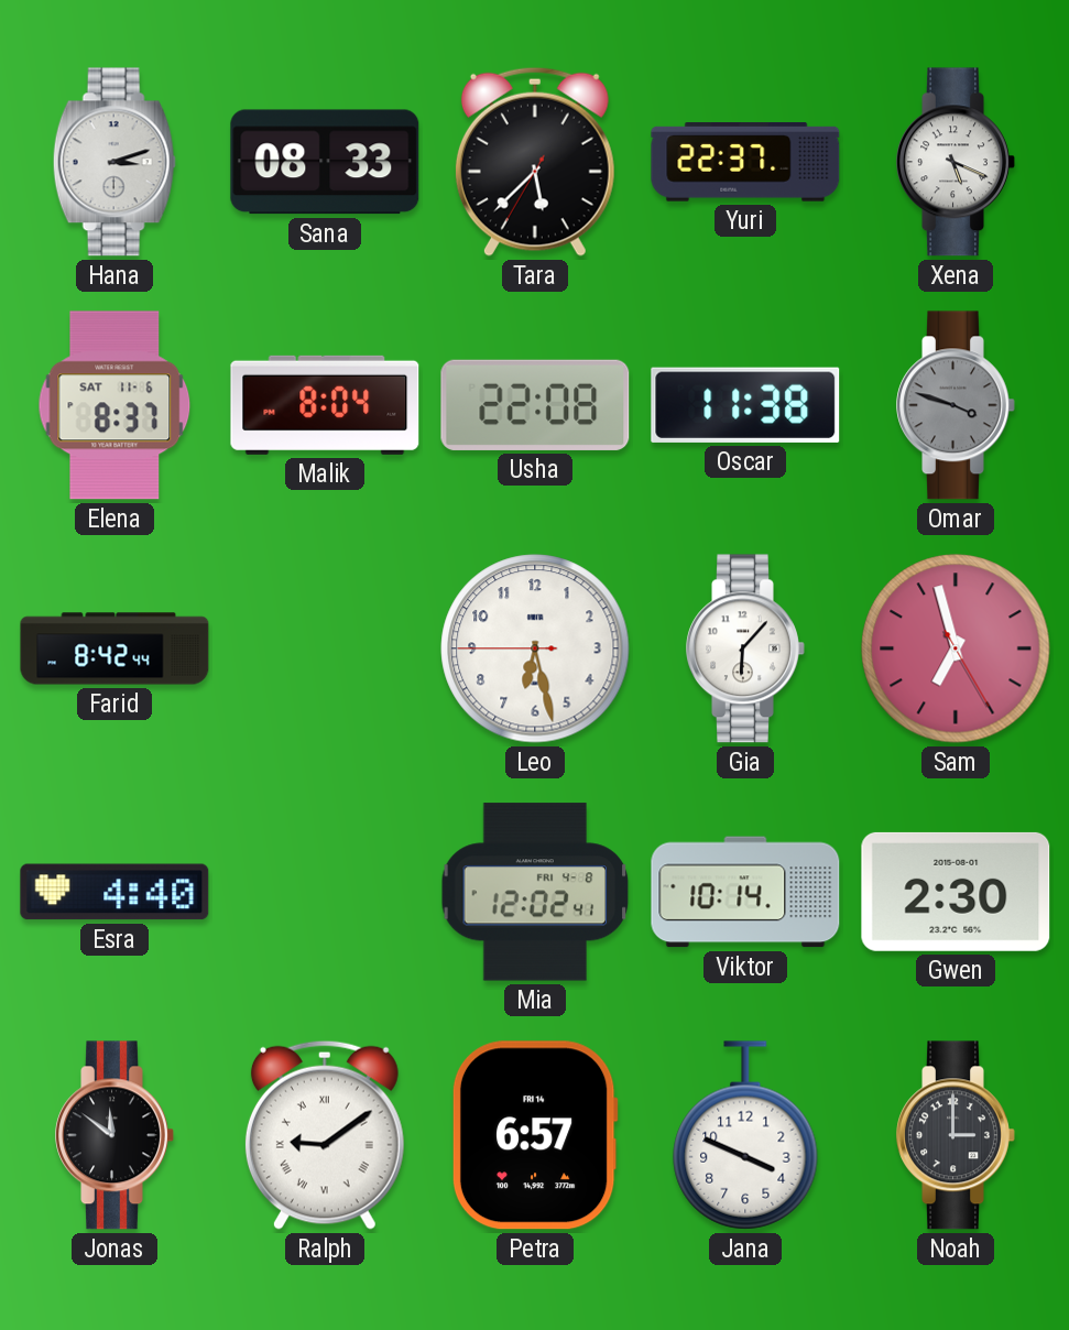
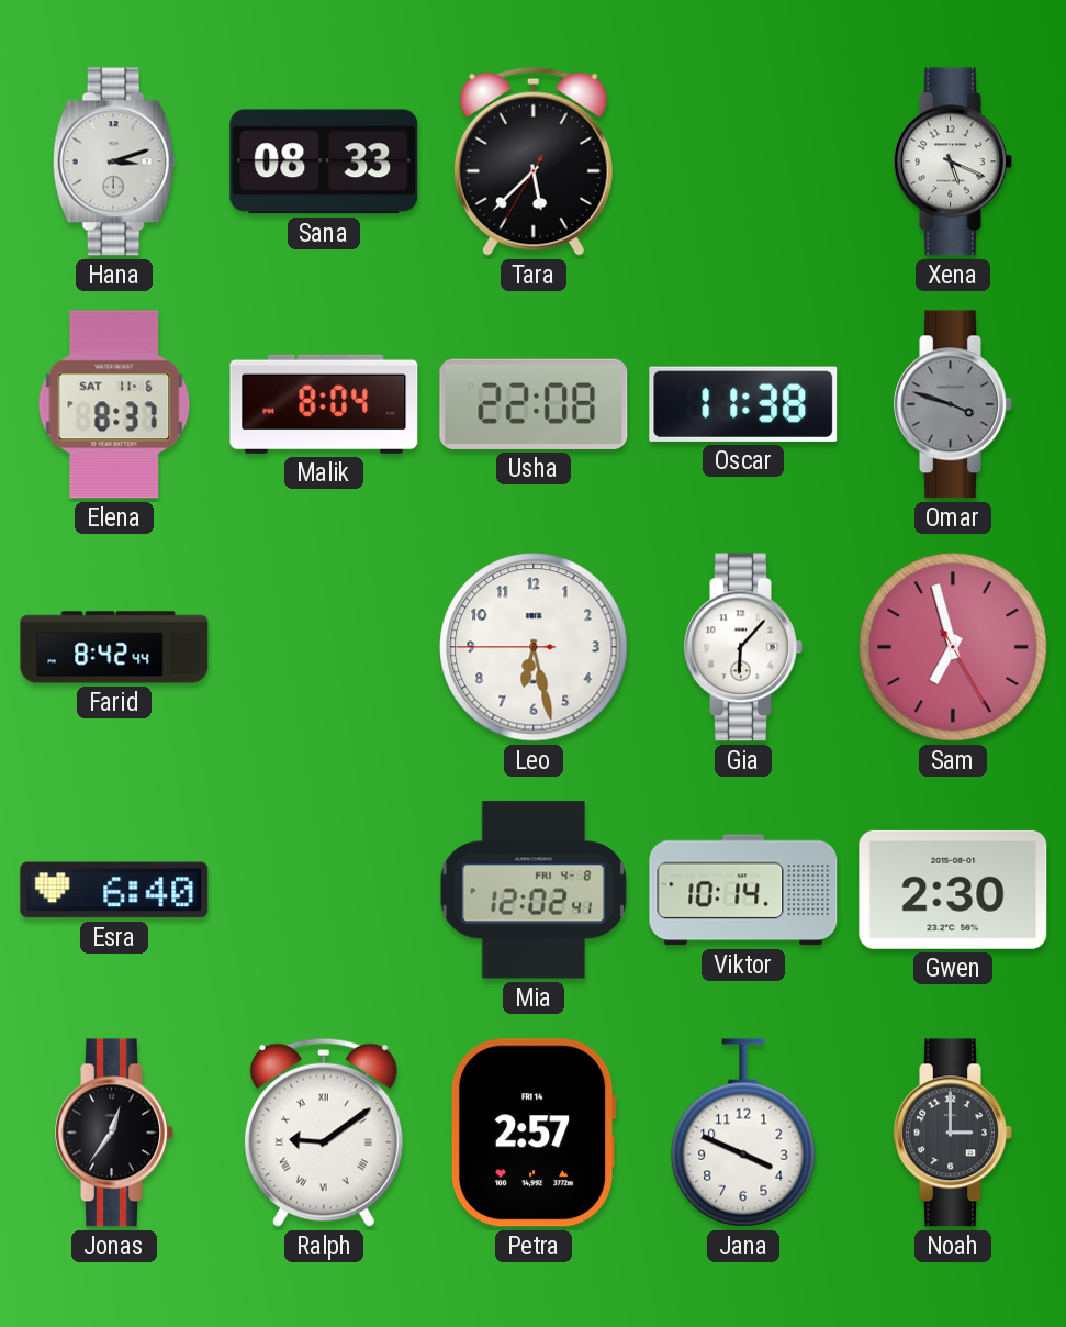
Yuri: 22:37 -> none
Esra: 4:40 -> 6:40
Jonas: 11:51 -> 12:36
Petra: 6:57 -> 2:57
